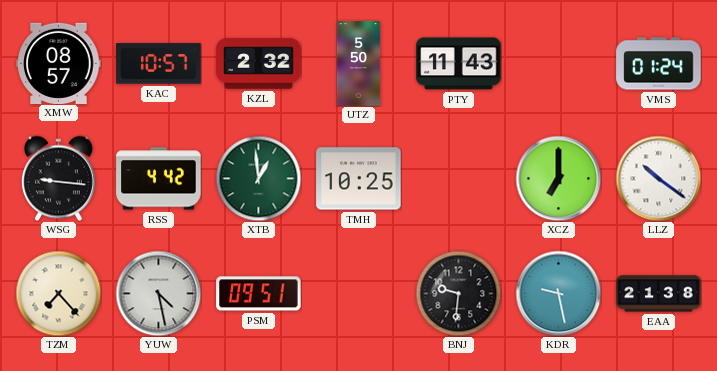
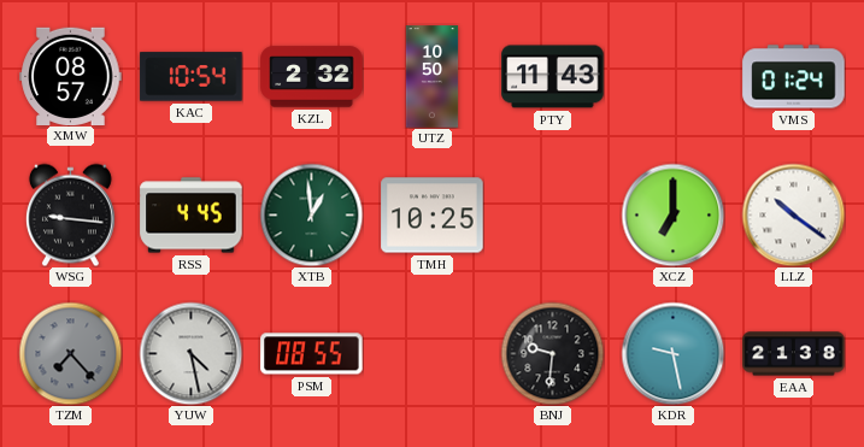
KAC: 10:57 -> 10:54
UTZ: 5:50 -> 10:50
RSS: 4:42 -> 4:45
TZM dial: cream -> grey
PSM: 09:51 -> 08:55
